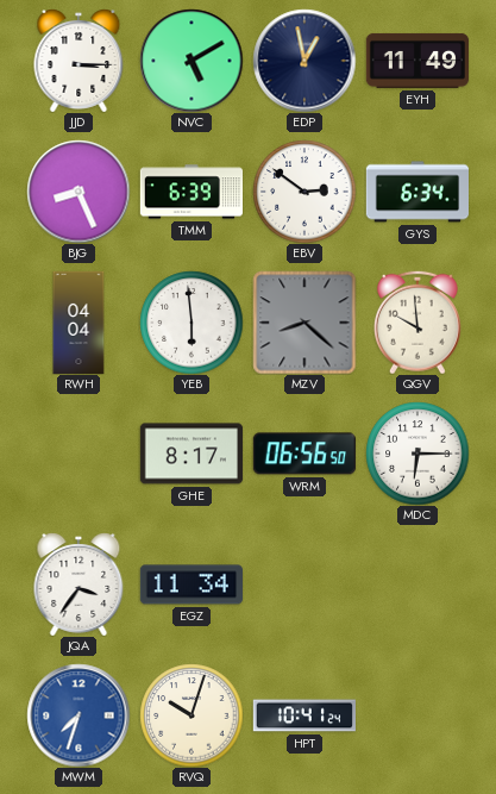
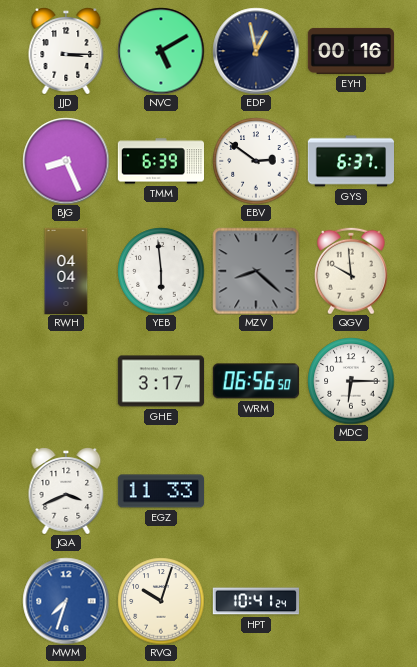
EYH: 11:49 -> 00:16
GYS: 6:34 -> 6:37
GHE: 8:17 -> 3:17
JQA: 3:36 -> 3:41
EGZ: 11:34 -> 11:33
